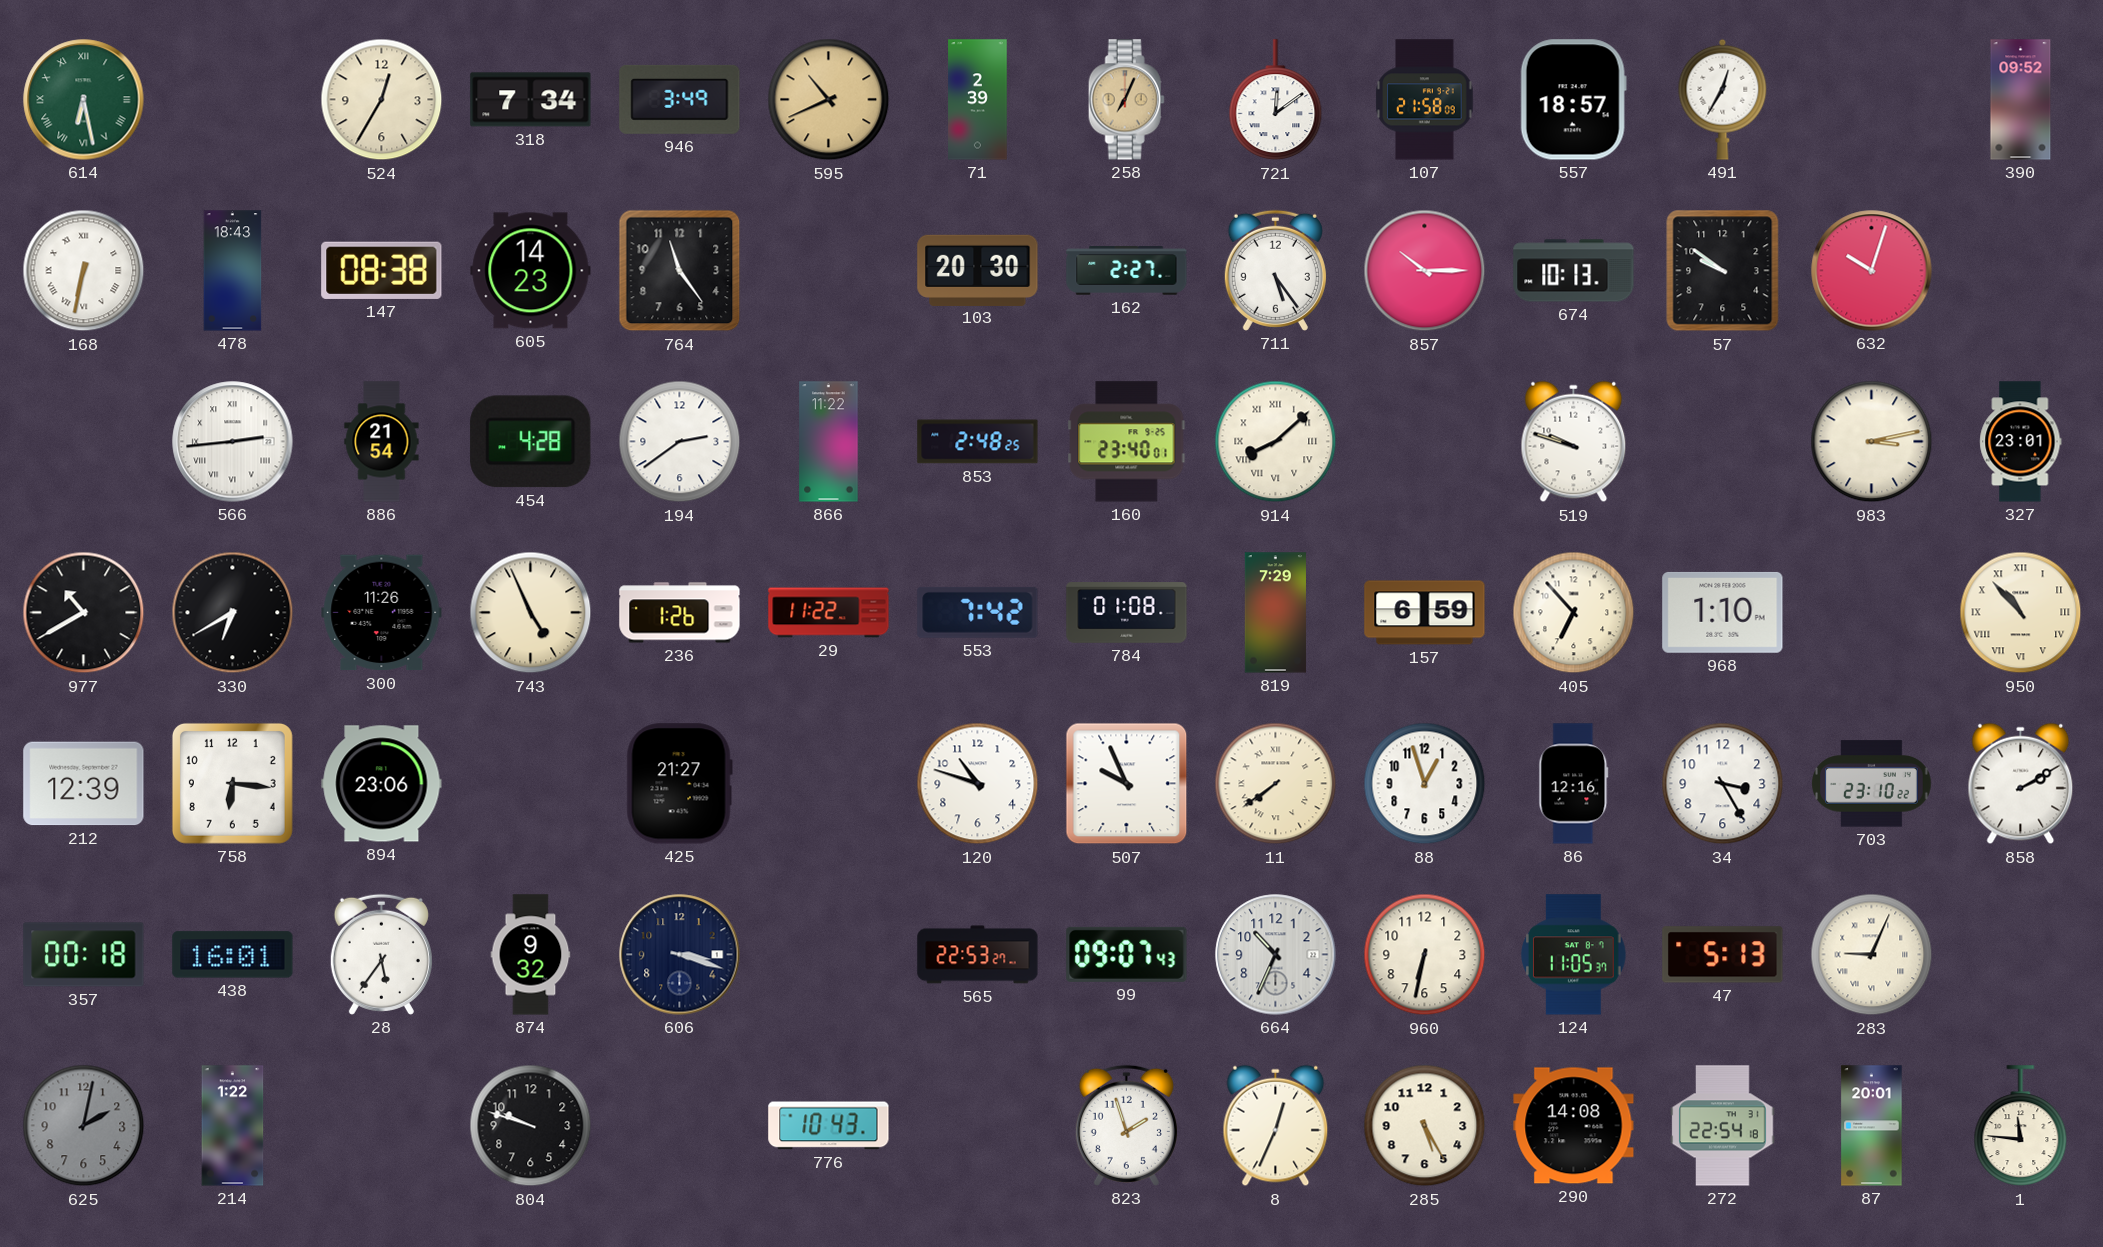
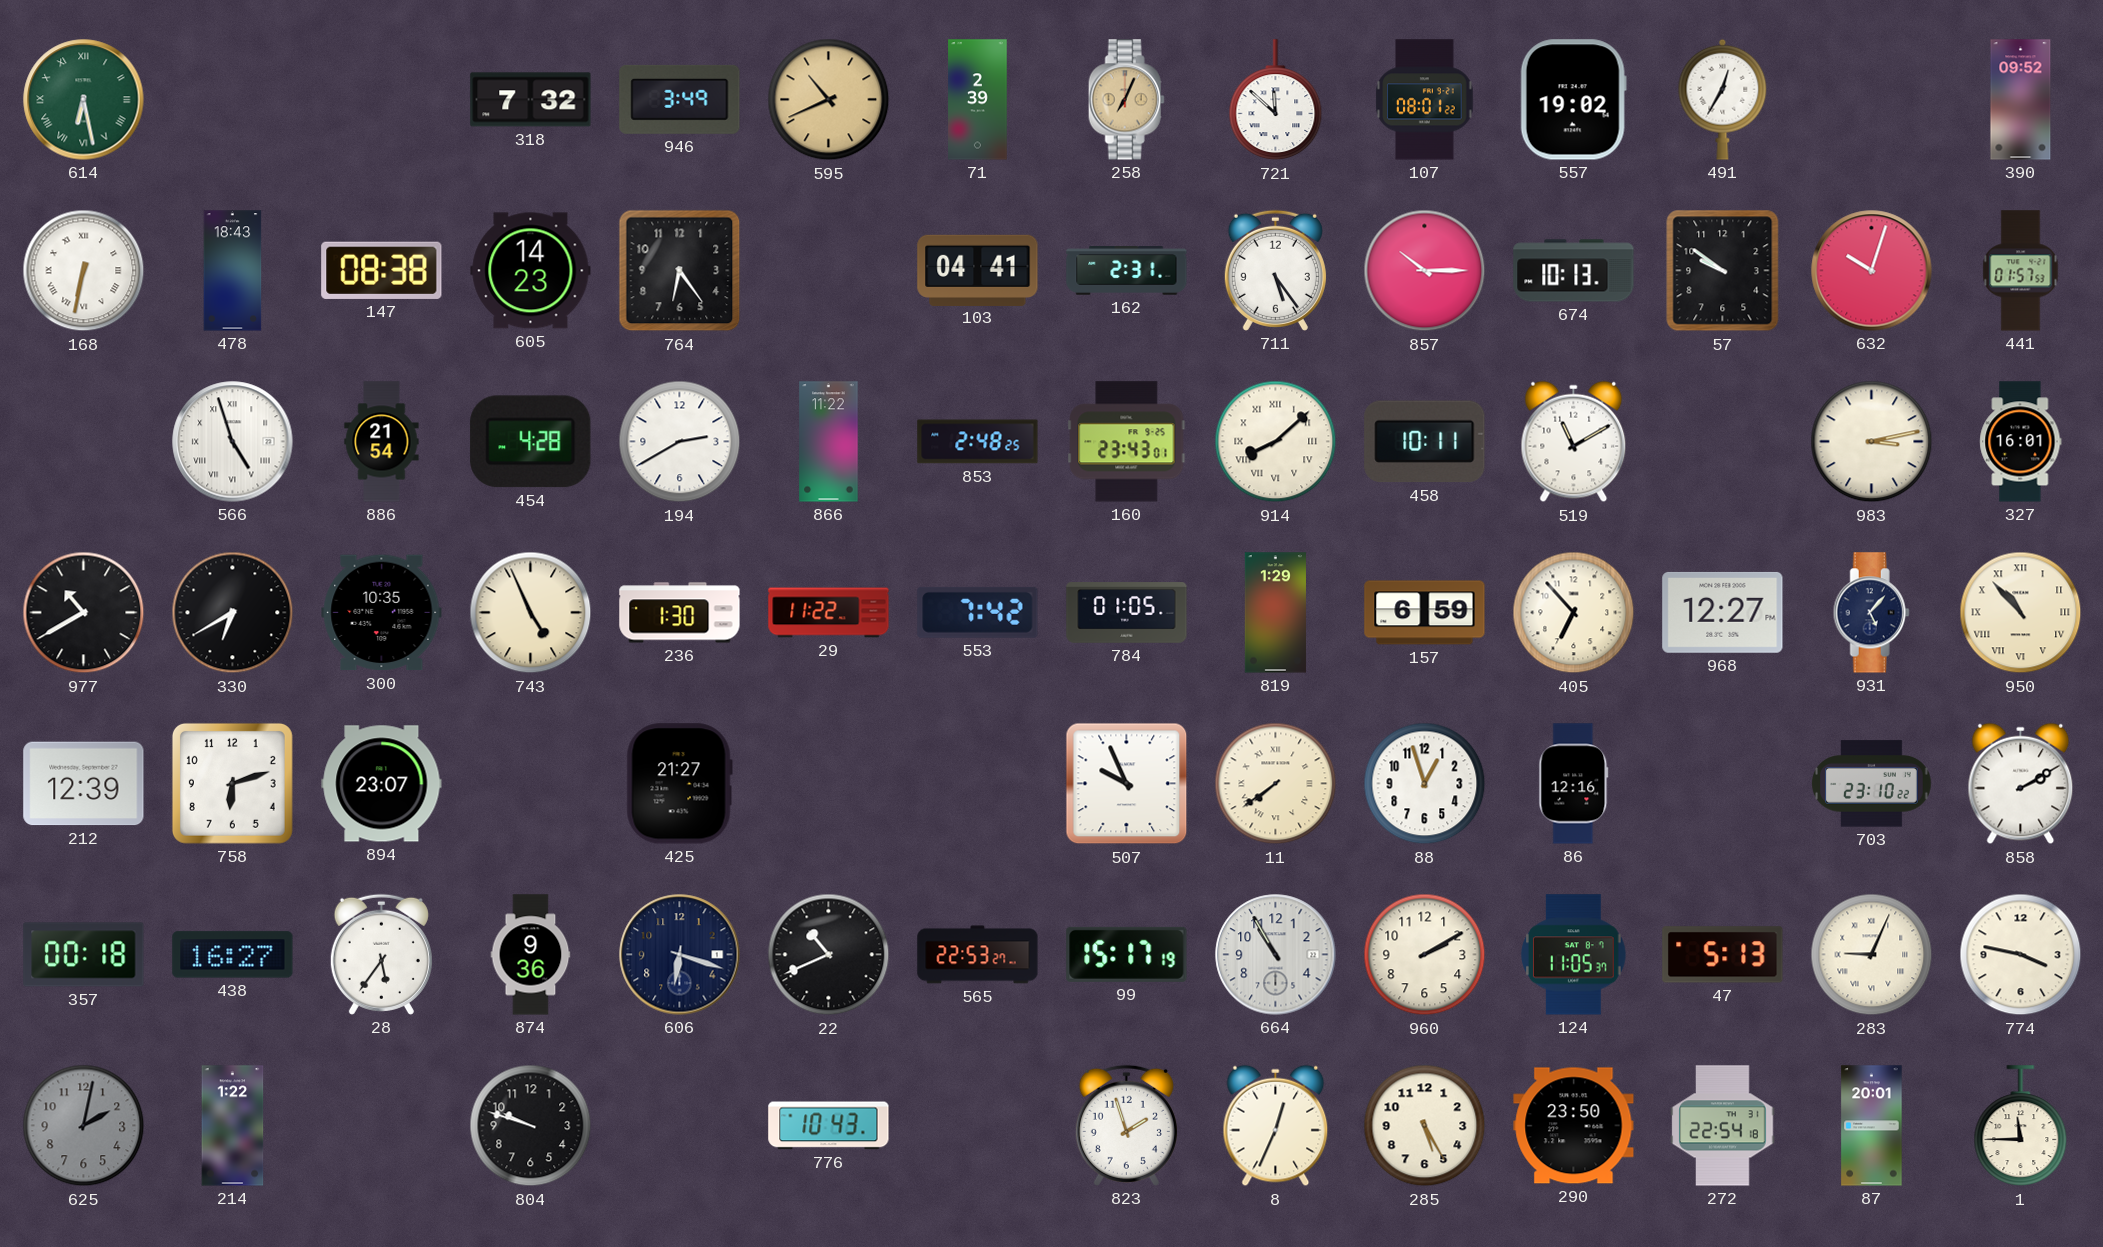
524: 12:35 -> none
318: 7:34 -> 7:32
721: 12:09 -> 11:52
107: 21:58 -> 08:01
557: 18:57 -> 19:02
764: 11:24 -> 6:24
103: 20:30 -> 04:41
162: 2:27 -> 2:31
441: none -> 01:57
566: 2:44 -> 4:57
194: 2:39 -> 2:40
160: 23:40 -> 23:43
458: none -> 10:11
519: 9:48 -> 11:10
327: 23:01 -> 16:01
300: 11:26 -> 10:35
236: 1:26 -> 1:30
784: 01:08 -> 01:05
819: 7:29 -> 1:29
968: 1:10 -> 12:27
931: none -> 5:07
758: 6:16 -> 6:12
894: 23:06 -> 23:07
120: 10:48 -> none
34: 3:25 -> none
438: 16:01 -> 16:27
874: 9:32 -> 9:36
606: 3:18 -> 6:18
22: none -> 10:41
99: 09:07 -> 15:17
664: 10:34 -> 10:55
960: 6:32 -> 2:10
774: none -> 3:47
290: 14:08 -> 23:50
1: 11:46 -> 11:45
